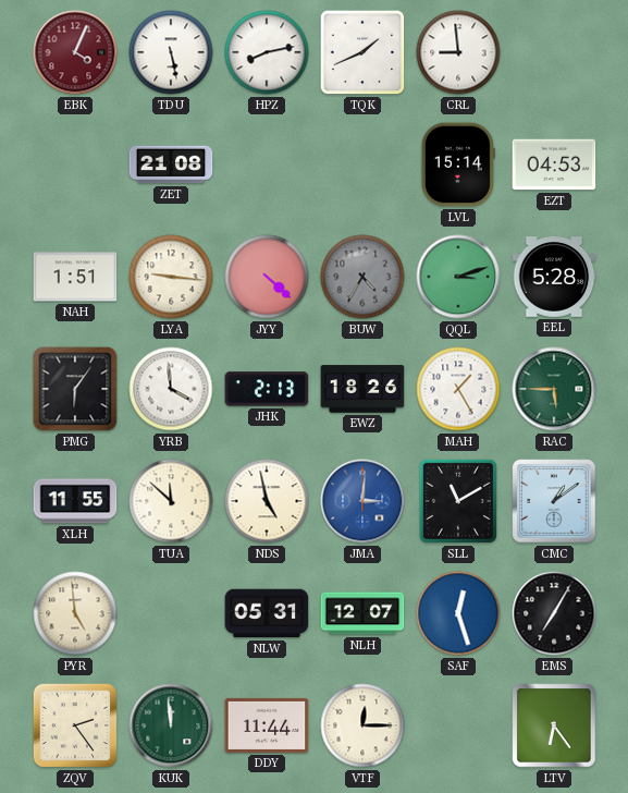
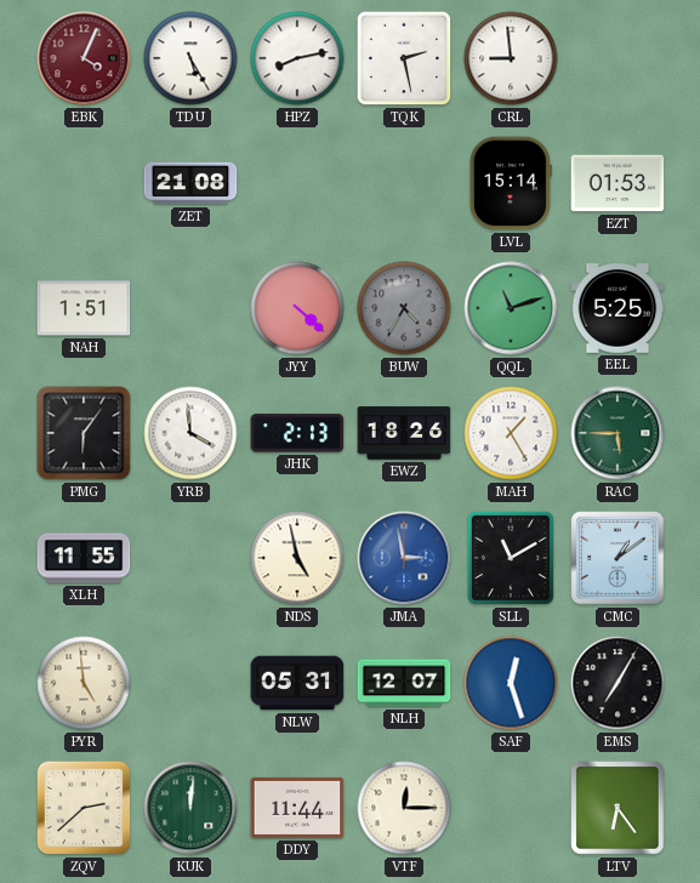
TDU: 5:28 -> 5:25
TQK: 1:41 -> 2:28
EZT: 04:53 -> 01:53
LYA: 9:16 -> none
QQL: 3:12 -> 11:12
EEL: 5:28 -> 5:25
TUA: 11:52 -> none
JMA: 3:01 -> 2:58
ZQV: 2:24 -> 2:38
KUK: 11:59 -> 12:01
